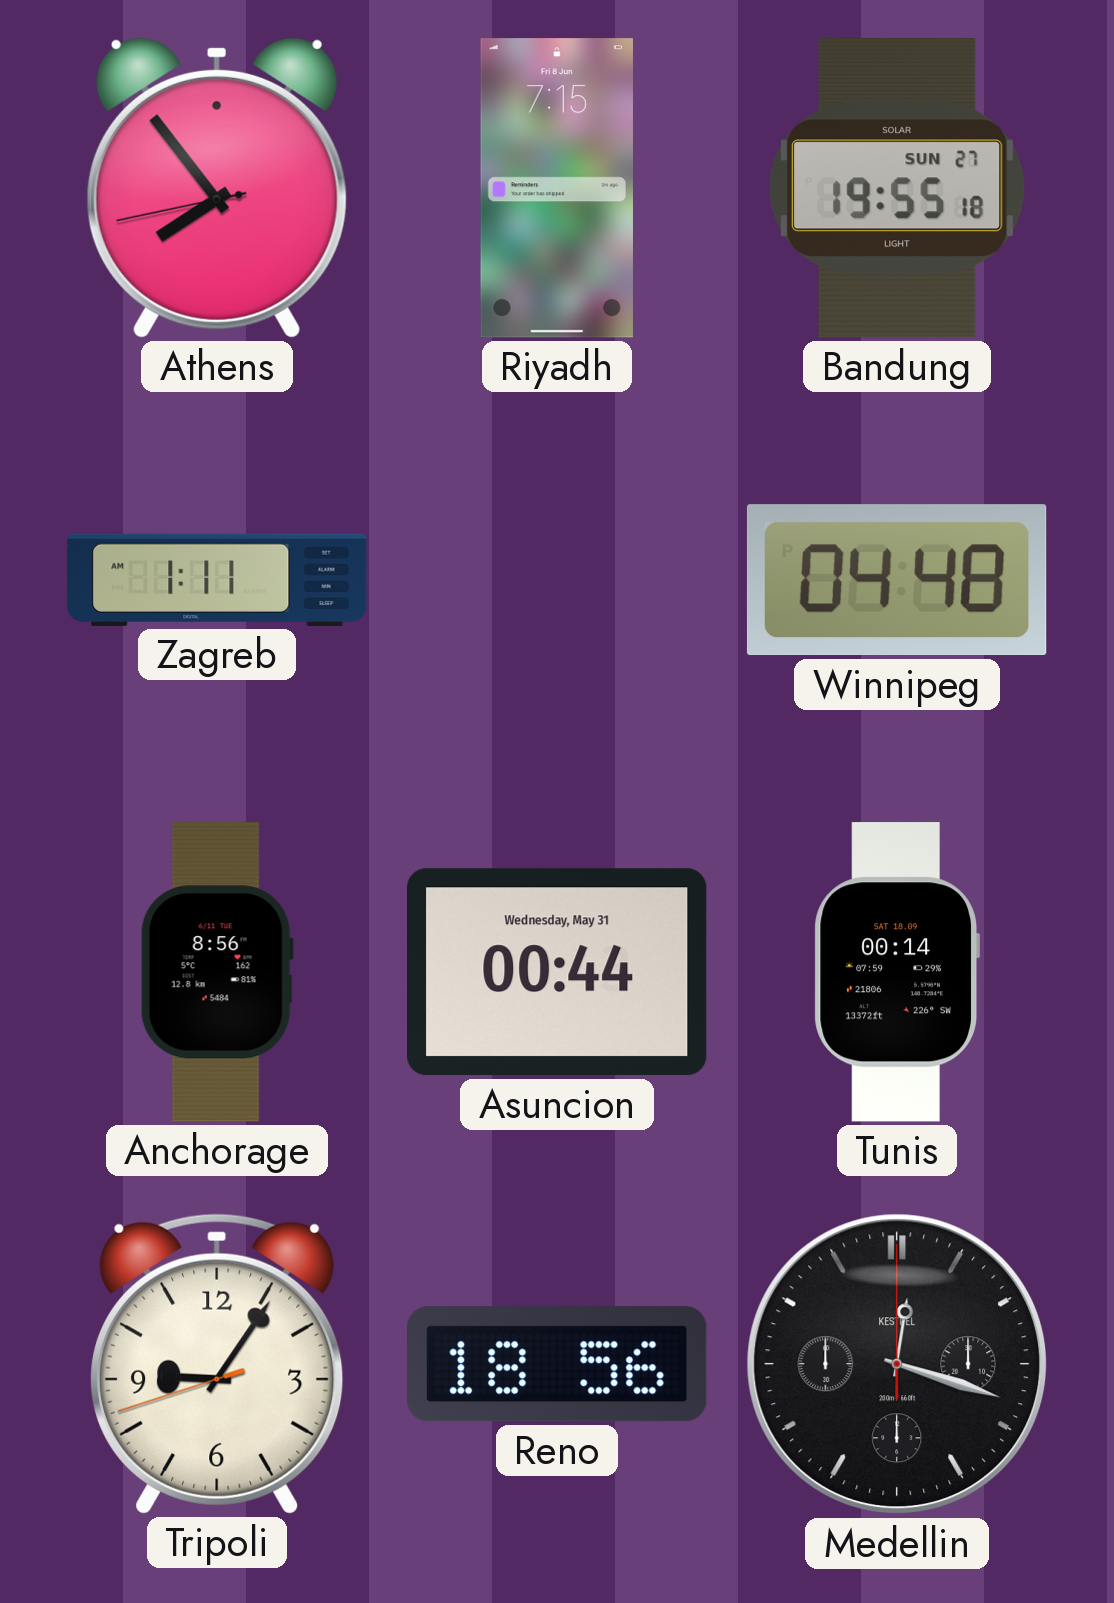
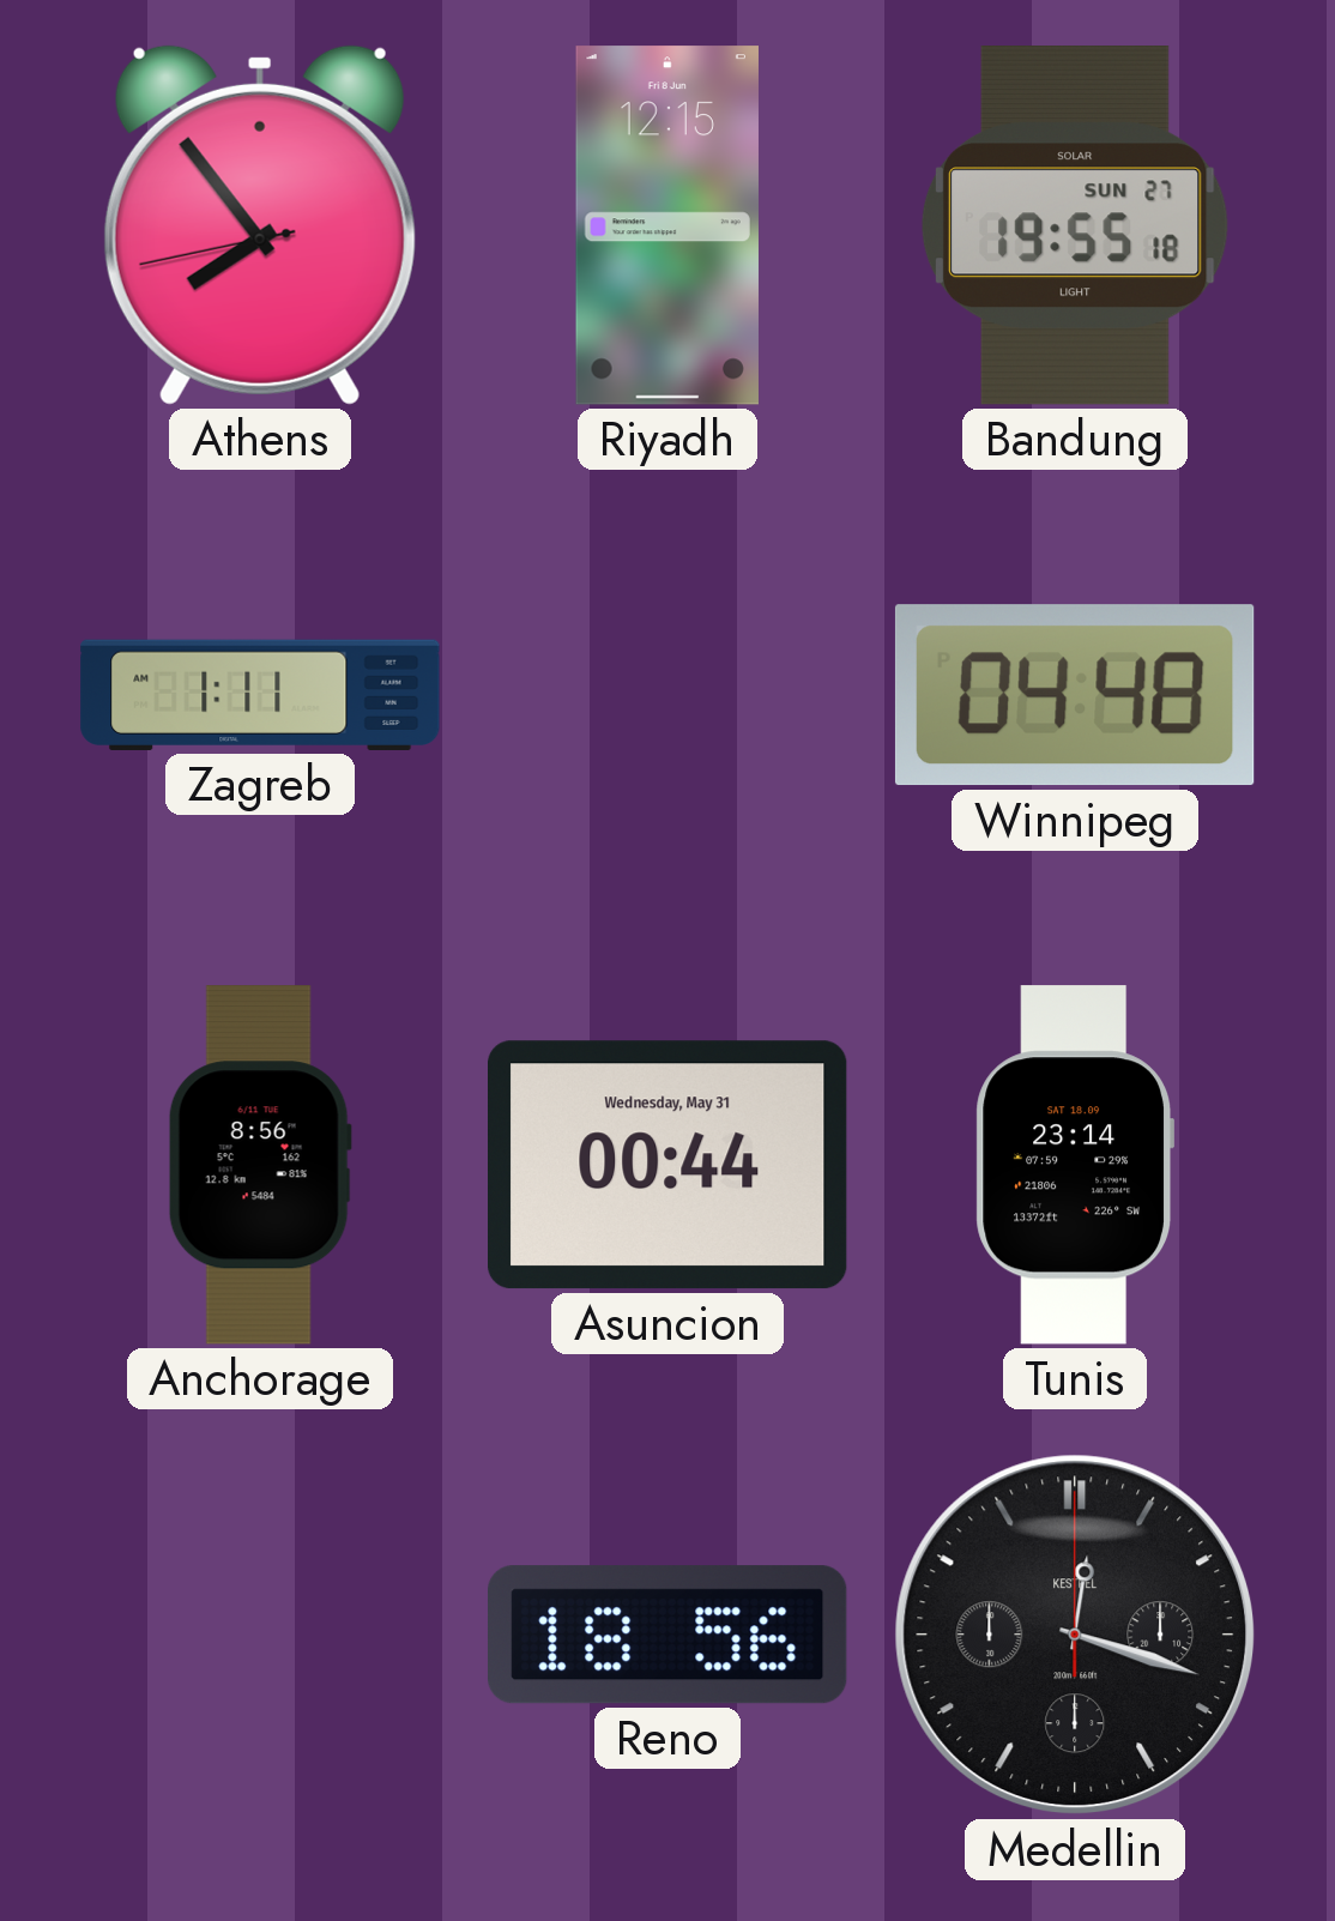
Riyadh: 7:15 -> 12:15
Tunis: 00:14 -> 23:14
Tripoli: 9:05 -> none
